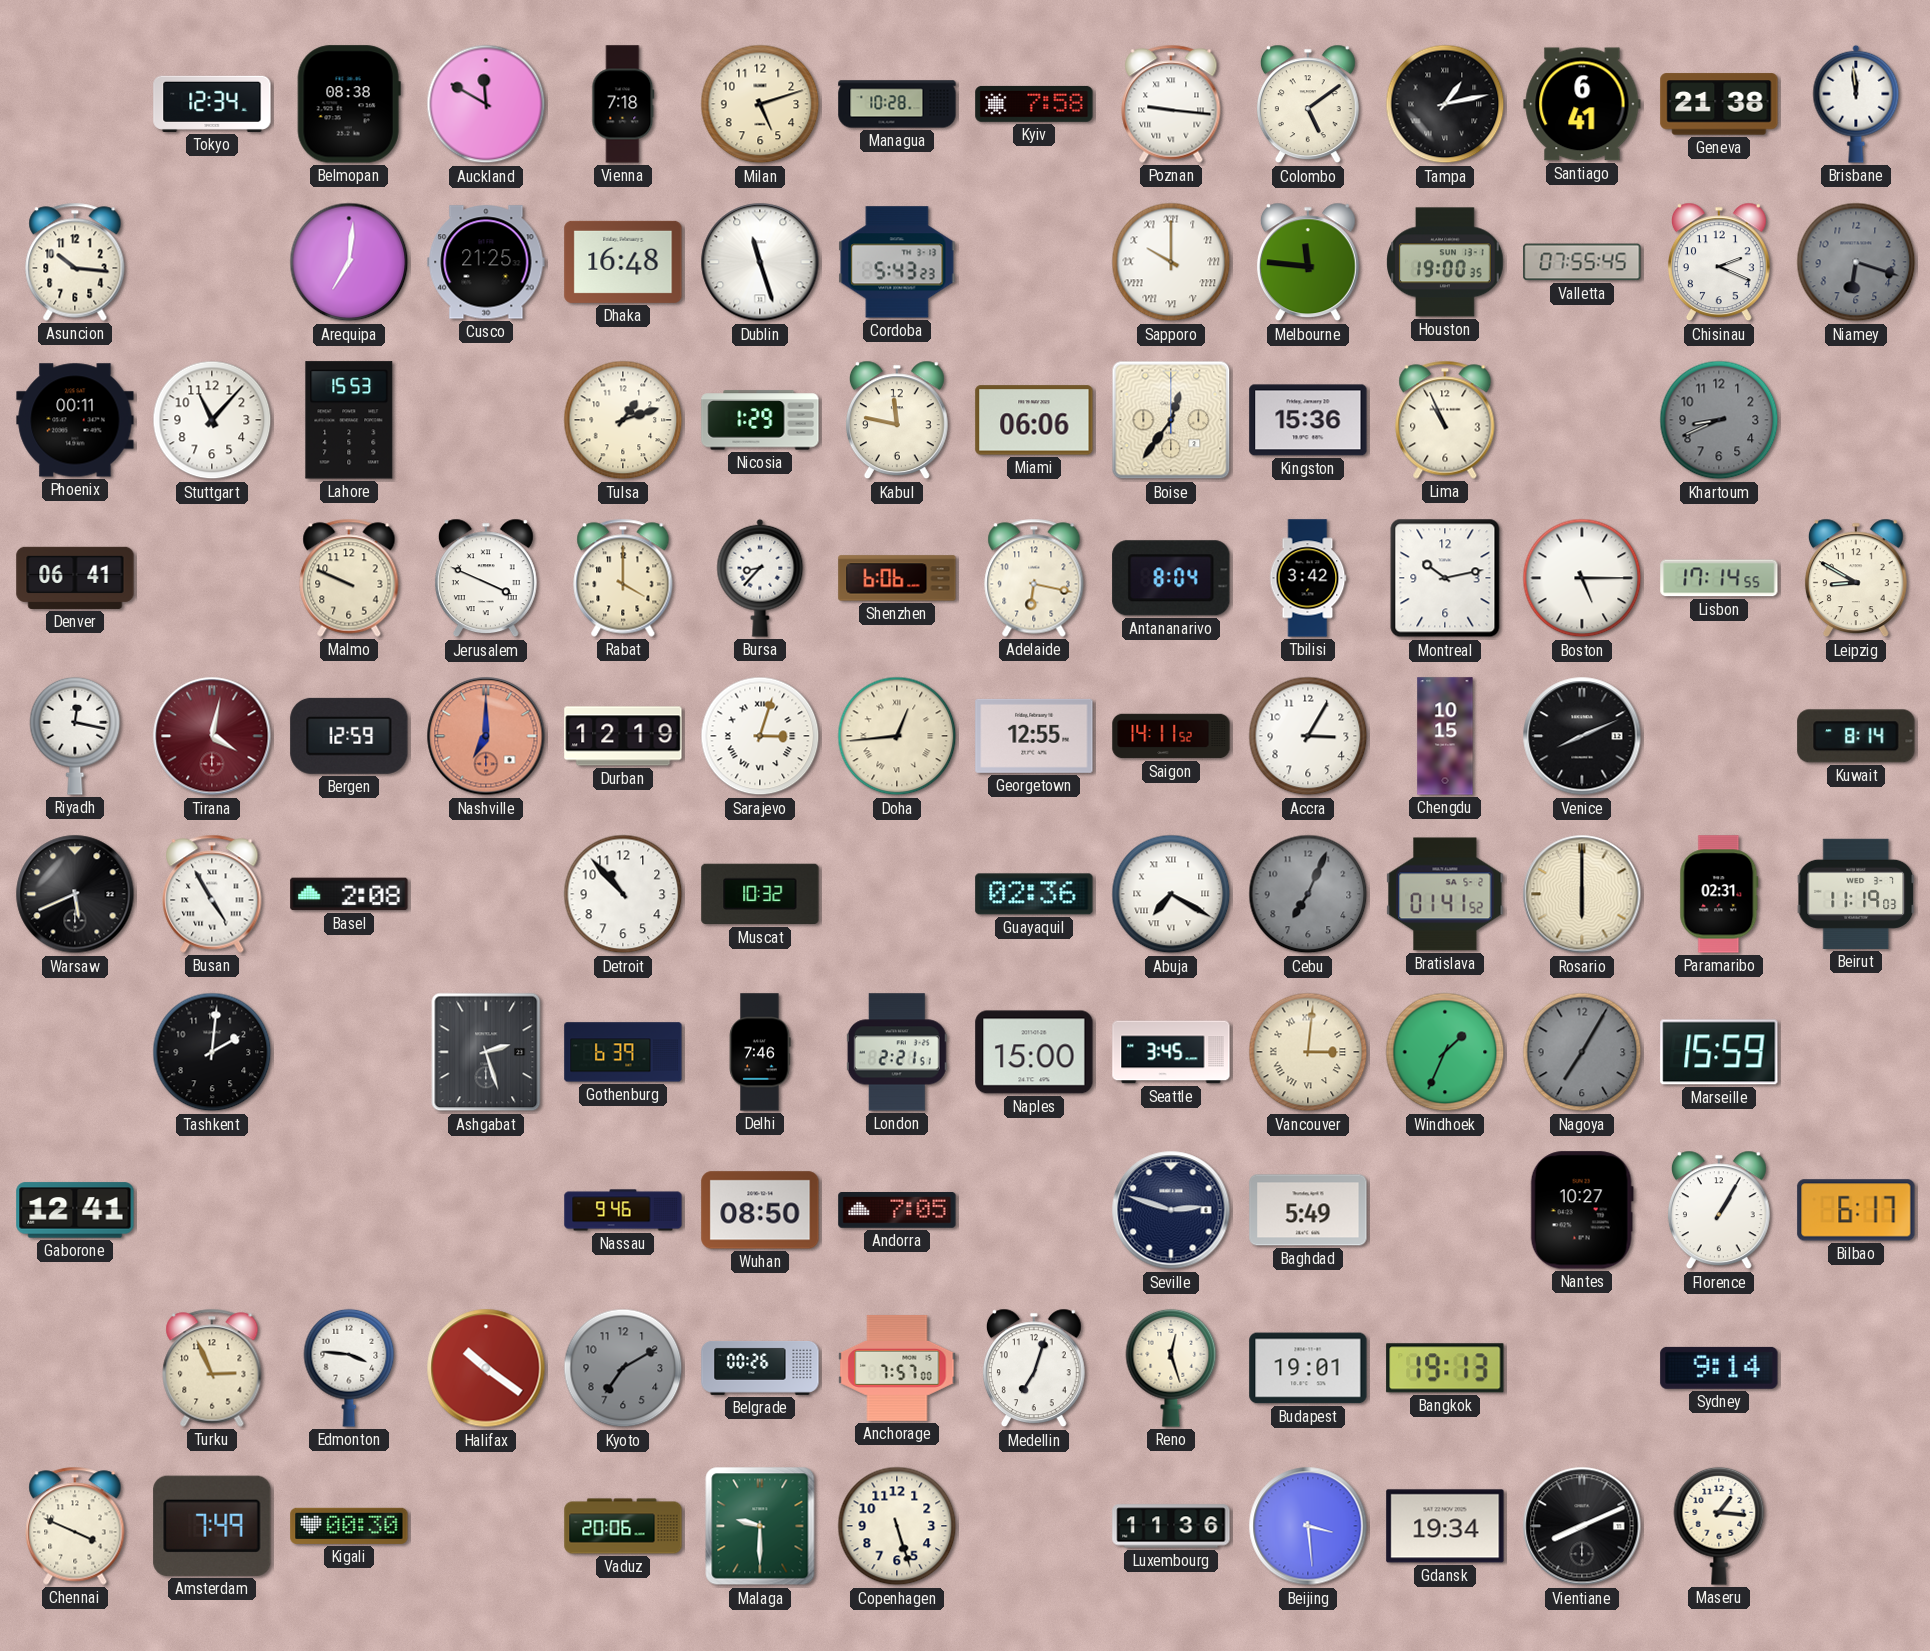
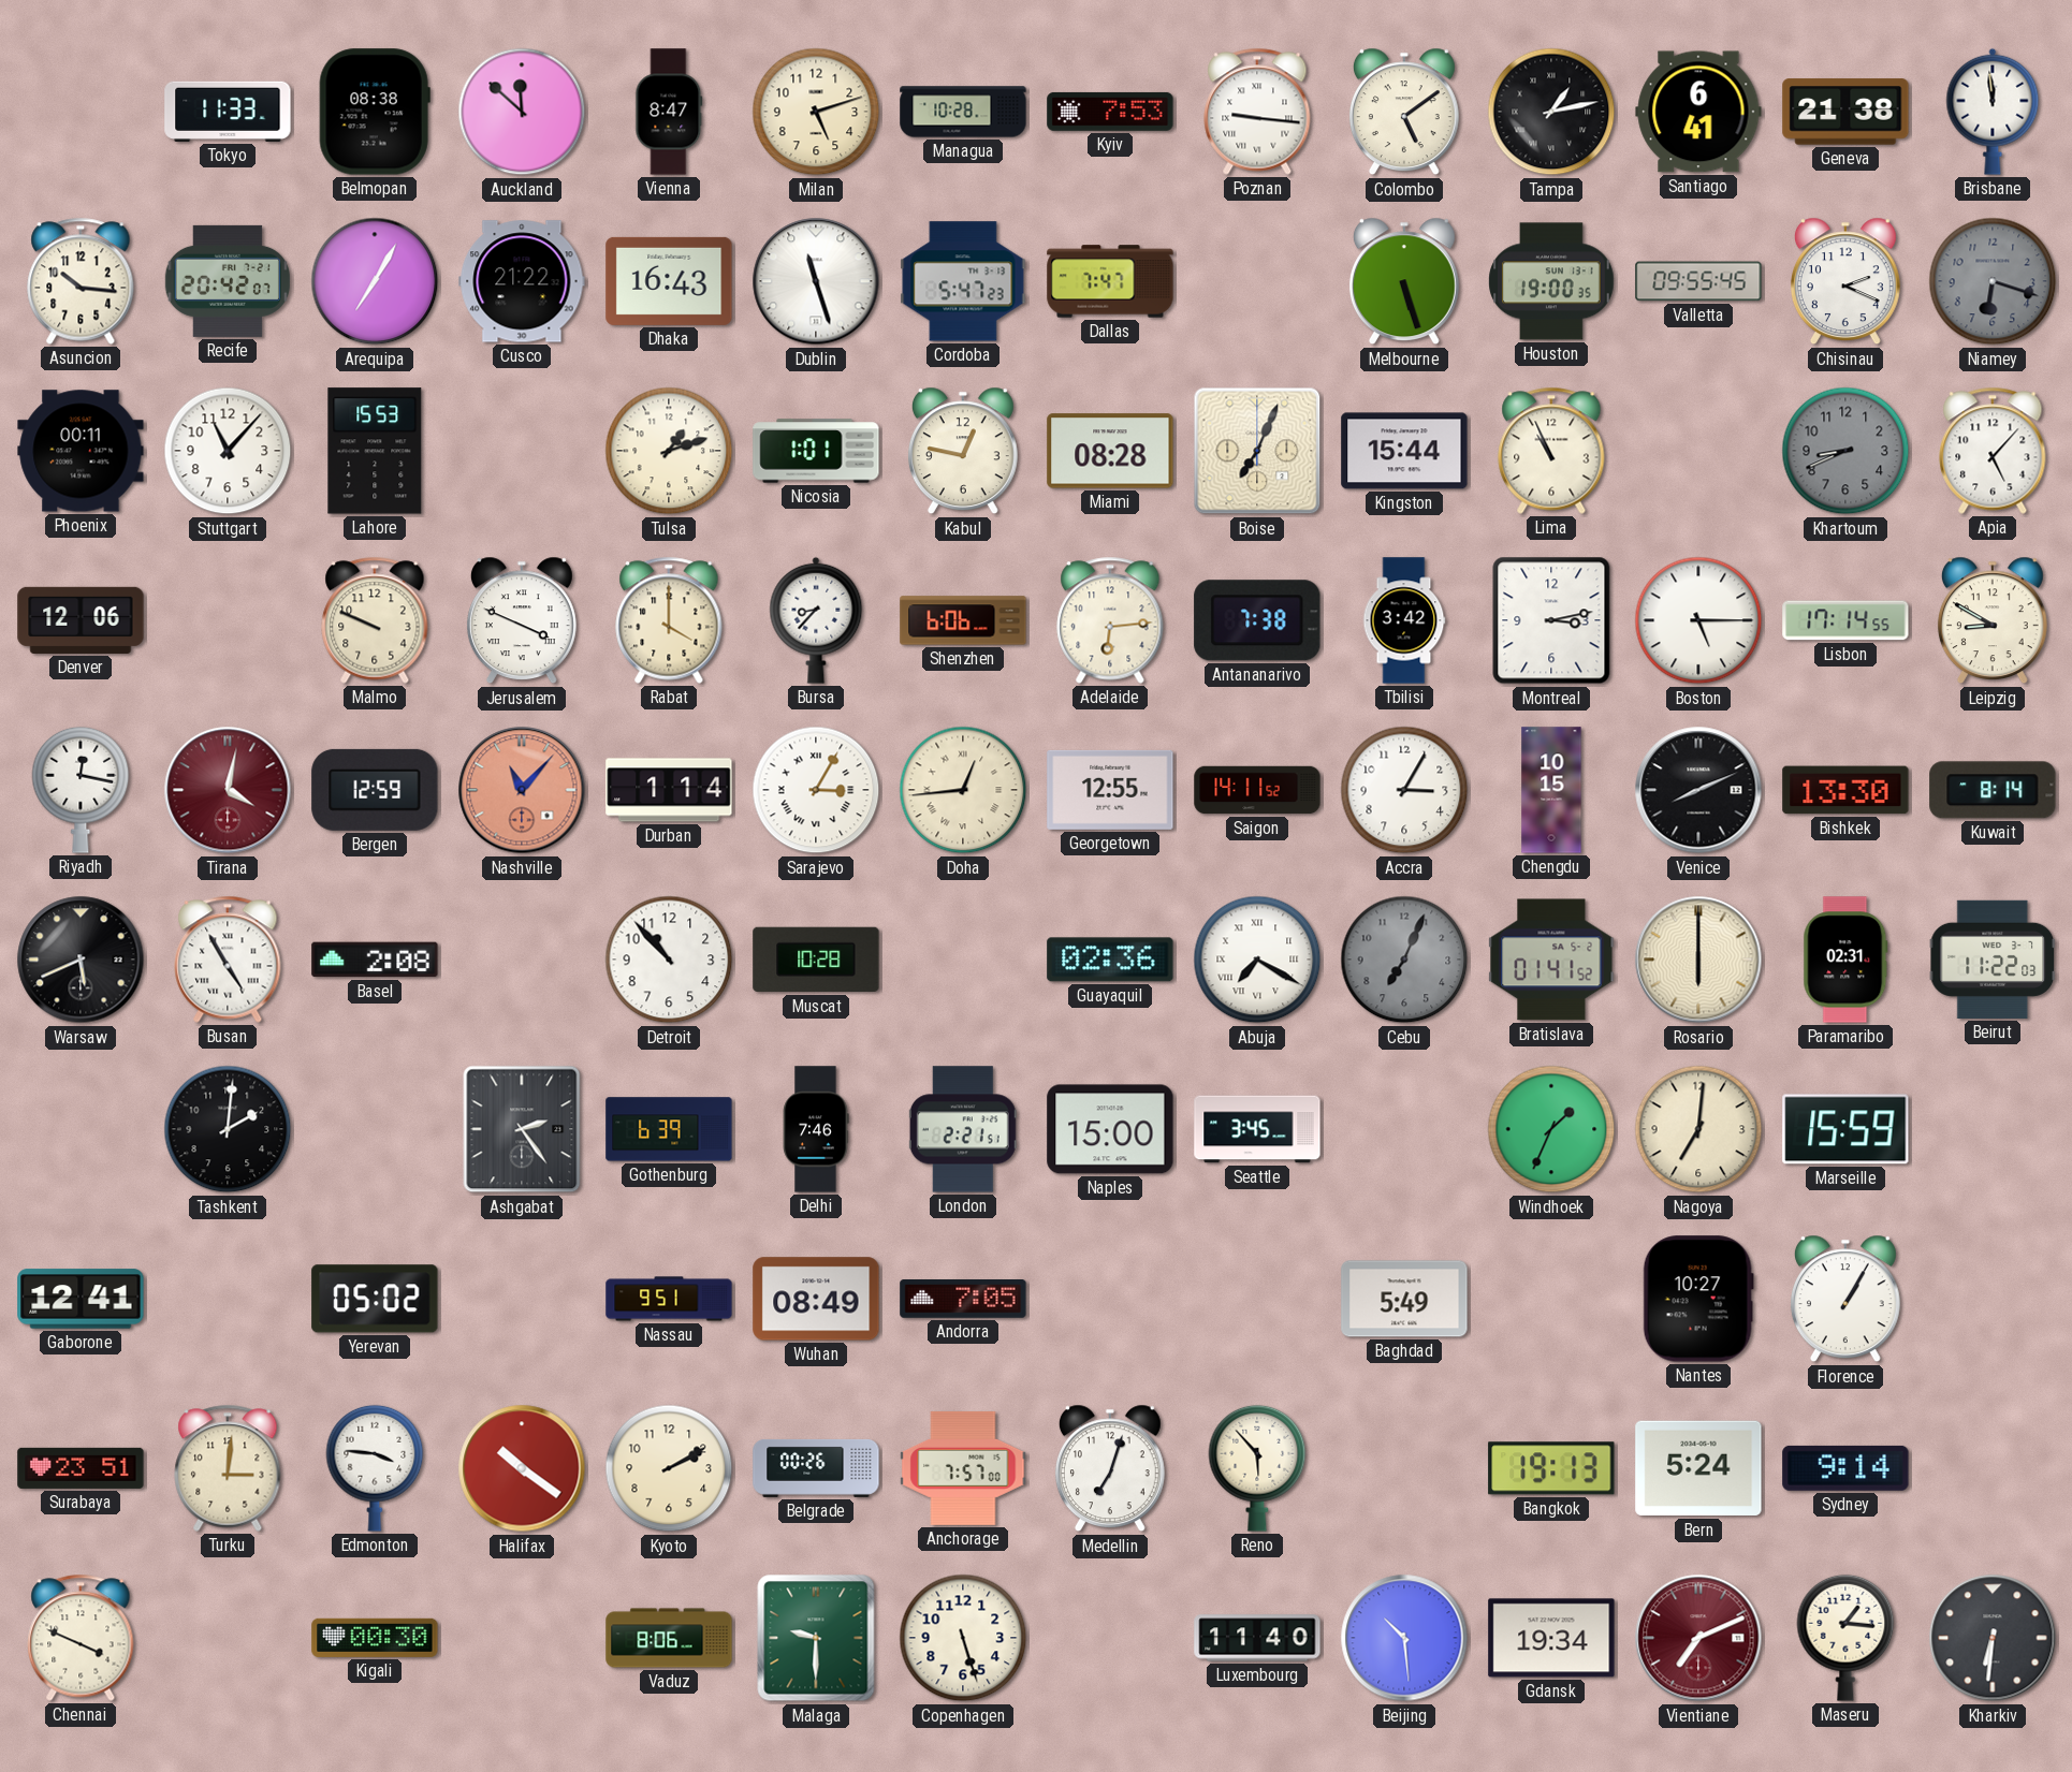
Tokyo: 12:34 -> 11:33
Auckland: 11:50 -> 11:52
Vienna: 7:18 -> 8:47
Kyiv: 7:58 -> 7:53
Recife: none -> 20:42
Arequipa: 7:01 -> 7:05
Cusco: 21:25 -> 21:22
Dhaka: 16:48 -> 16:43
Cordoba: 5:43 -> 5:47
Dallas: none -> 7:47
Sapporo: 10:00 -> none
Melbourne: 11:46 -> 5:27
Valletta: 07:55 -> 09:55
Nicosia: 1:29 -> 1:01
Kabul: 11:47 -> 12:47
Miami: 06:06 -> 08:28
Boise: 12:36 -> 7:04
Kingston: 15:36 -> 15:44
Apia: none -> 5:07
Denver: 06:41 -> 12:06
Adelaide: 6:17 -> 6:14
Antananarivo: 8:04 -> 7:38
Montreal: 10:13 -> 3:13
Nashville: 7:00 -> 11:07
Durban: 12:19 -> 1:14
Sarajevo: 3:03 -> 3:05
Bishkek: none -> 13:30
Muscat: 10:32 -> 10:28
Beirut: 11:19 -> 11:22
Ashgabat: 2:27 -> 2:24
Vancouver: 3:01 -> none
Nagoya: 7:05 -> 7:01
Nagoya dial: grey -> cream
Yerevan: none -> 05:02
Nassau: 9:46 -> 9:51
Wuhan: 08:50 -> 08:49
Seville: 2:48 -> none
Bilbao: 6:17 -> none
Surabaya: none -> 23:51
Turku: 2:56 -> 3:01
Kyoto: 7:10 -> 2:10
Kyoto dial: grey -> cream
Reno: 12:27 -> 5:53
Budapest: 19:01 -> none
Bern: none -> 5:24
Amsterdam: 7:49 -> none
Vaduz: 20:06 -> 8:06
Luxembourg: 11:36 -> 11:40
Beijing: 3:29 -> 10:29
Vientiane: 8:11 -> 7:11
Vientiane dial: black -> burgundy
Kharkiv: none -> 6:31
